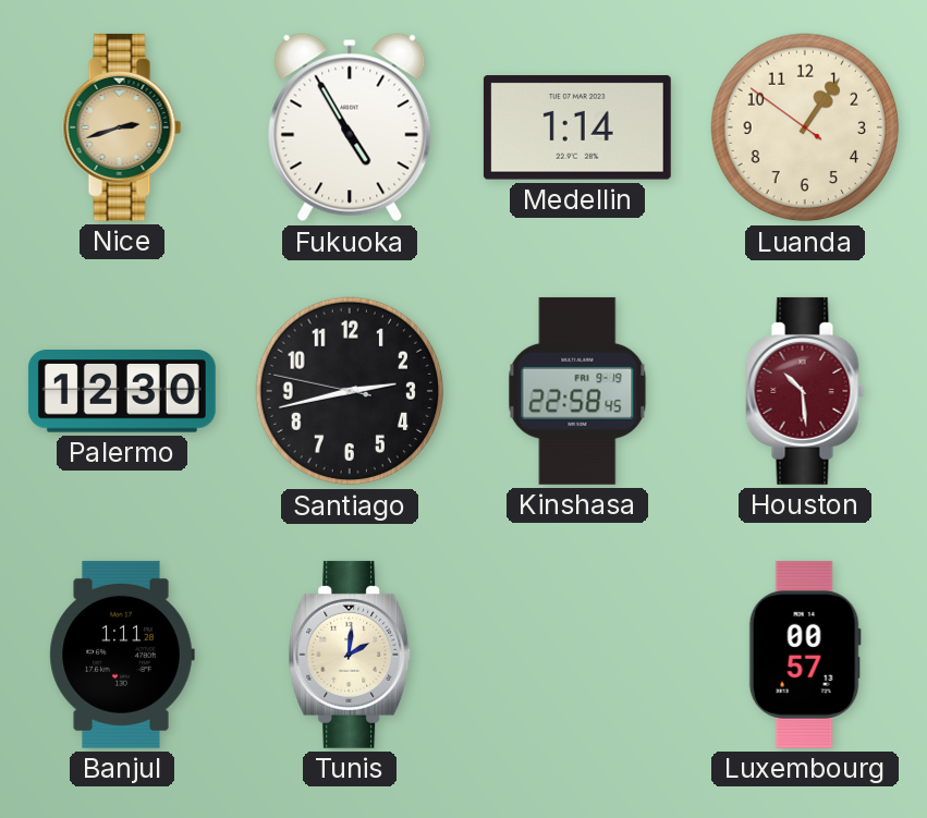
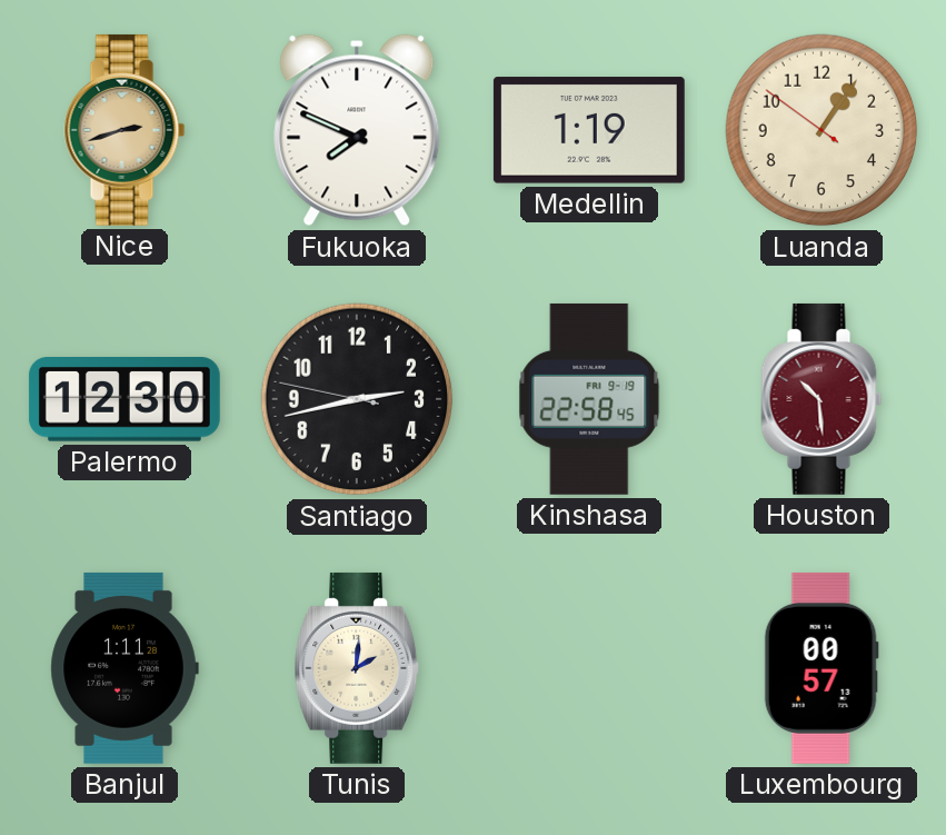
Fukuoka: 4:55 -> 7:49
Medellin: 1:14 -> 1:19
